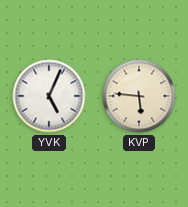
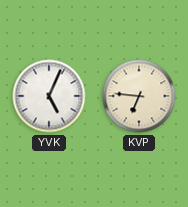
KVP: 5:46 -> 6:46
